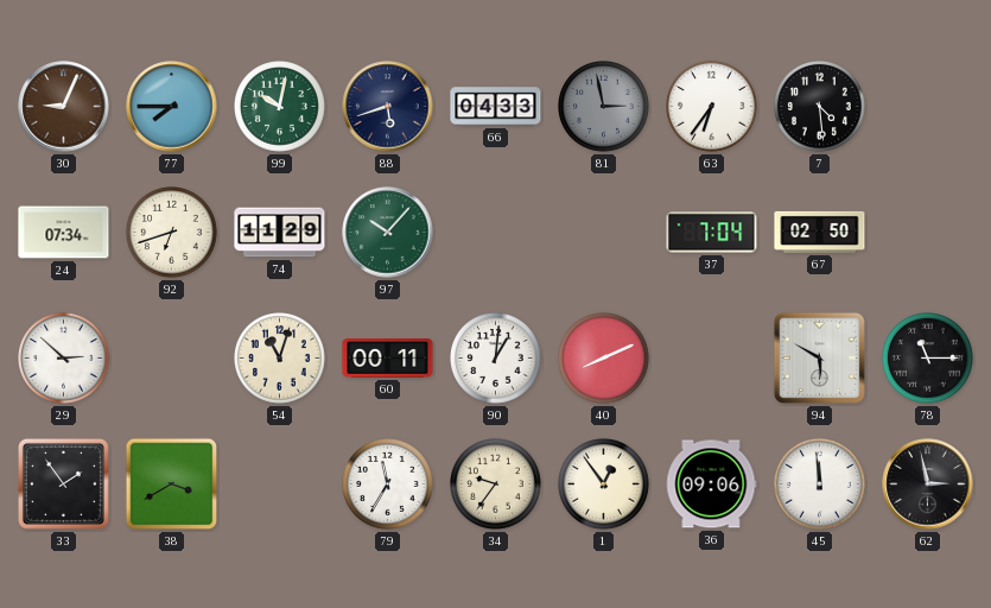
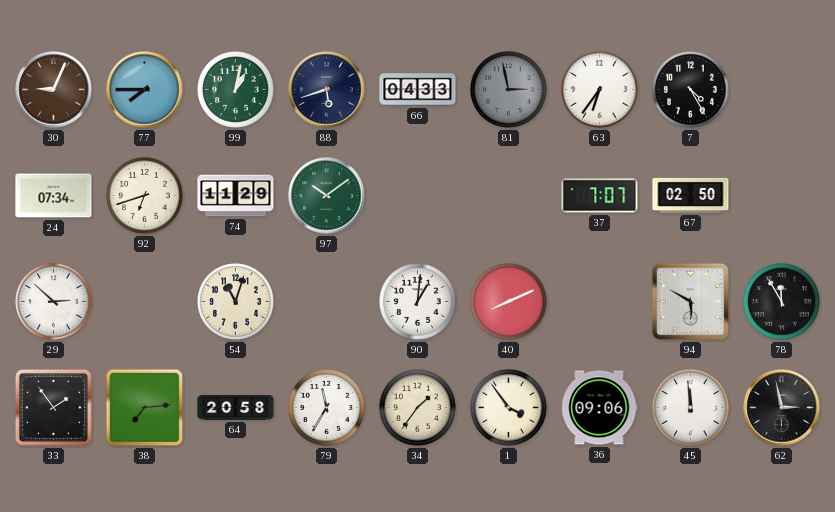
99: 10:02 -> 1:02
7: 4:29 -> 4:25
97: 10:07 -> 10:09
37: 7:04 -> 7:07
60: 00:11 -> none
78: 11:15 -> 11:55
38: 3:40 -> 7:14
64: none -> 20:58
34: 9:36 -> 1:36
1: 12:54 -> 3:54
